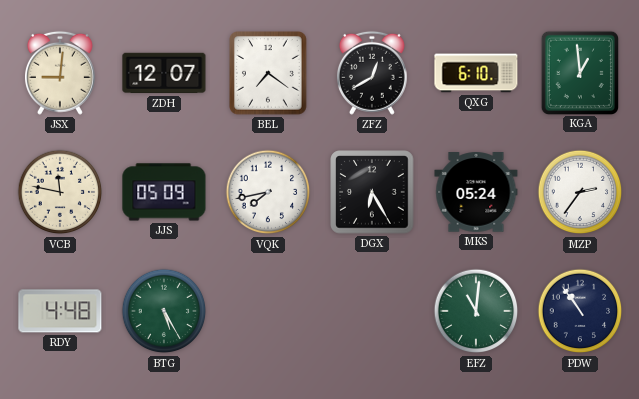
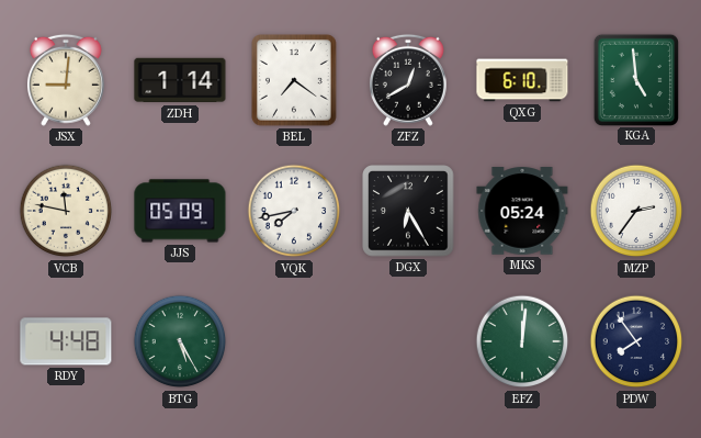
ZDH: 12:07 -> 1:14
KGA: 12:59 -> 4:59
EFZ: 11:01 -> 12:01
PDW: 10:54 -> 7:54
